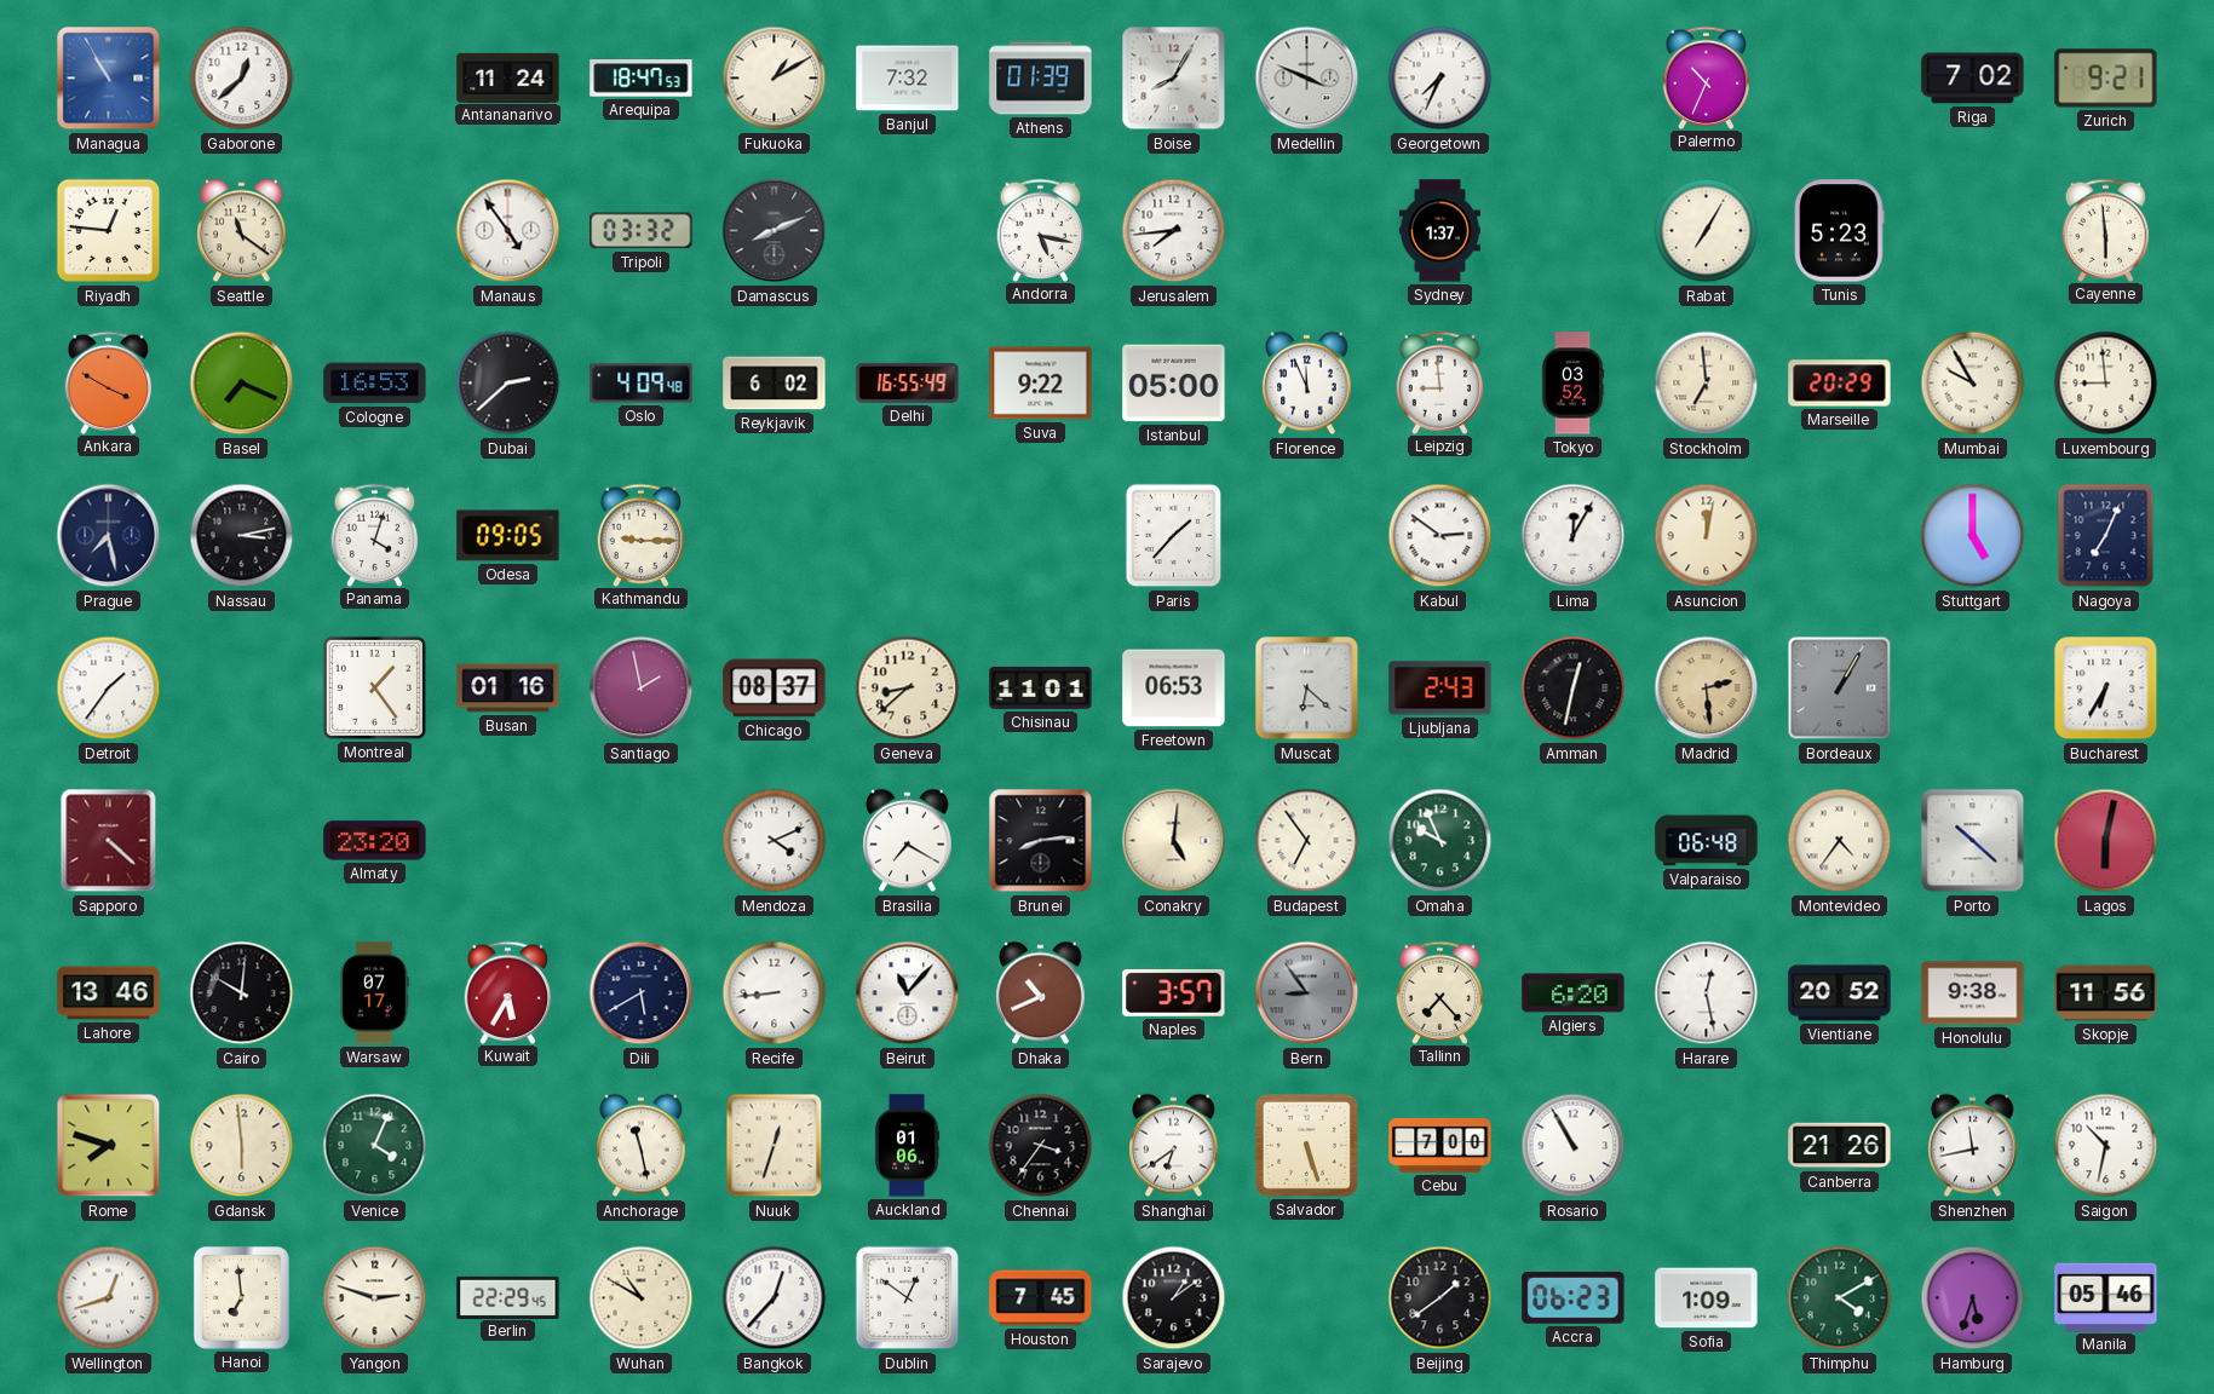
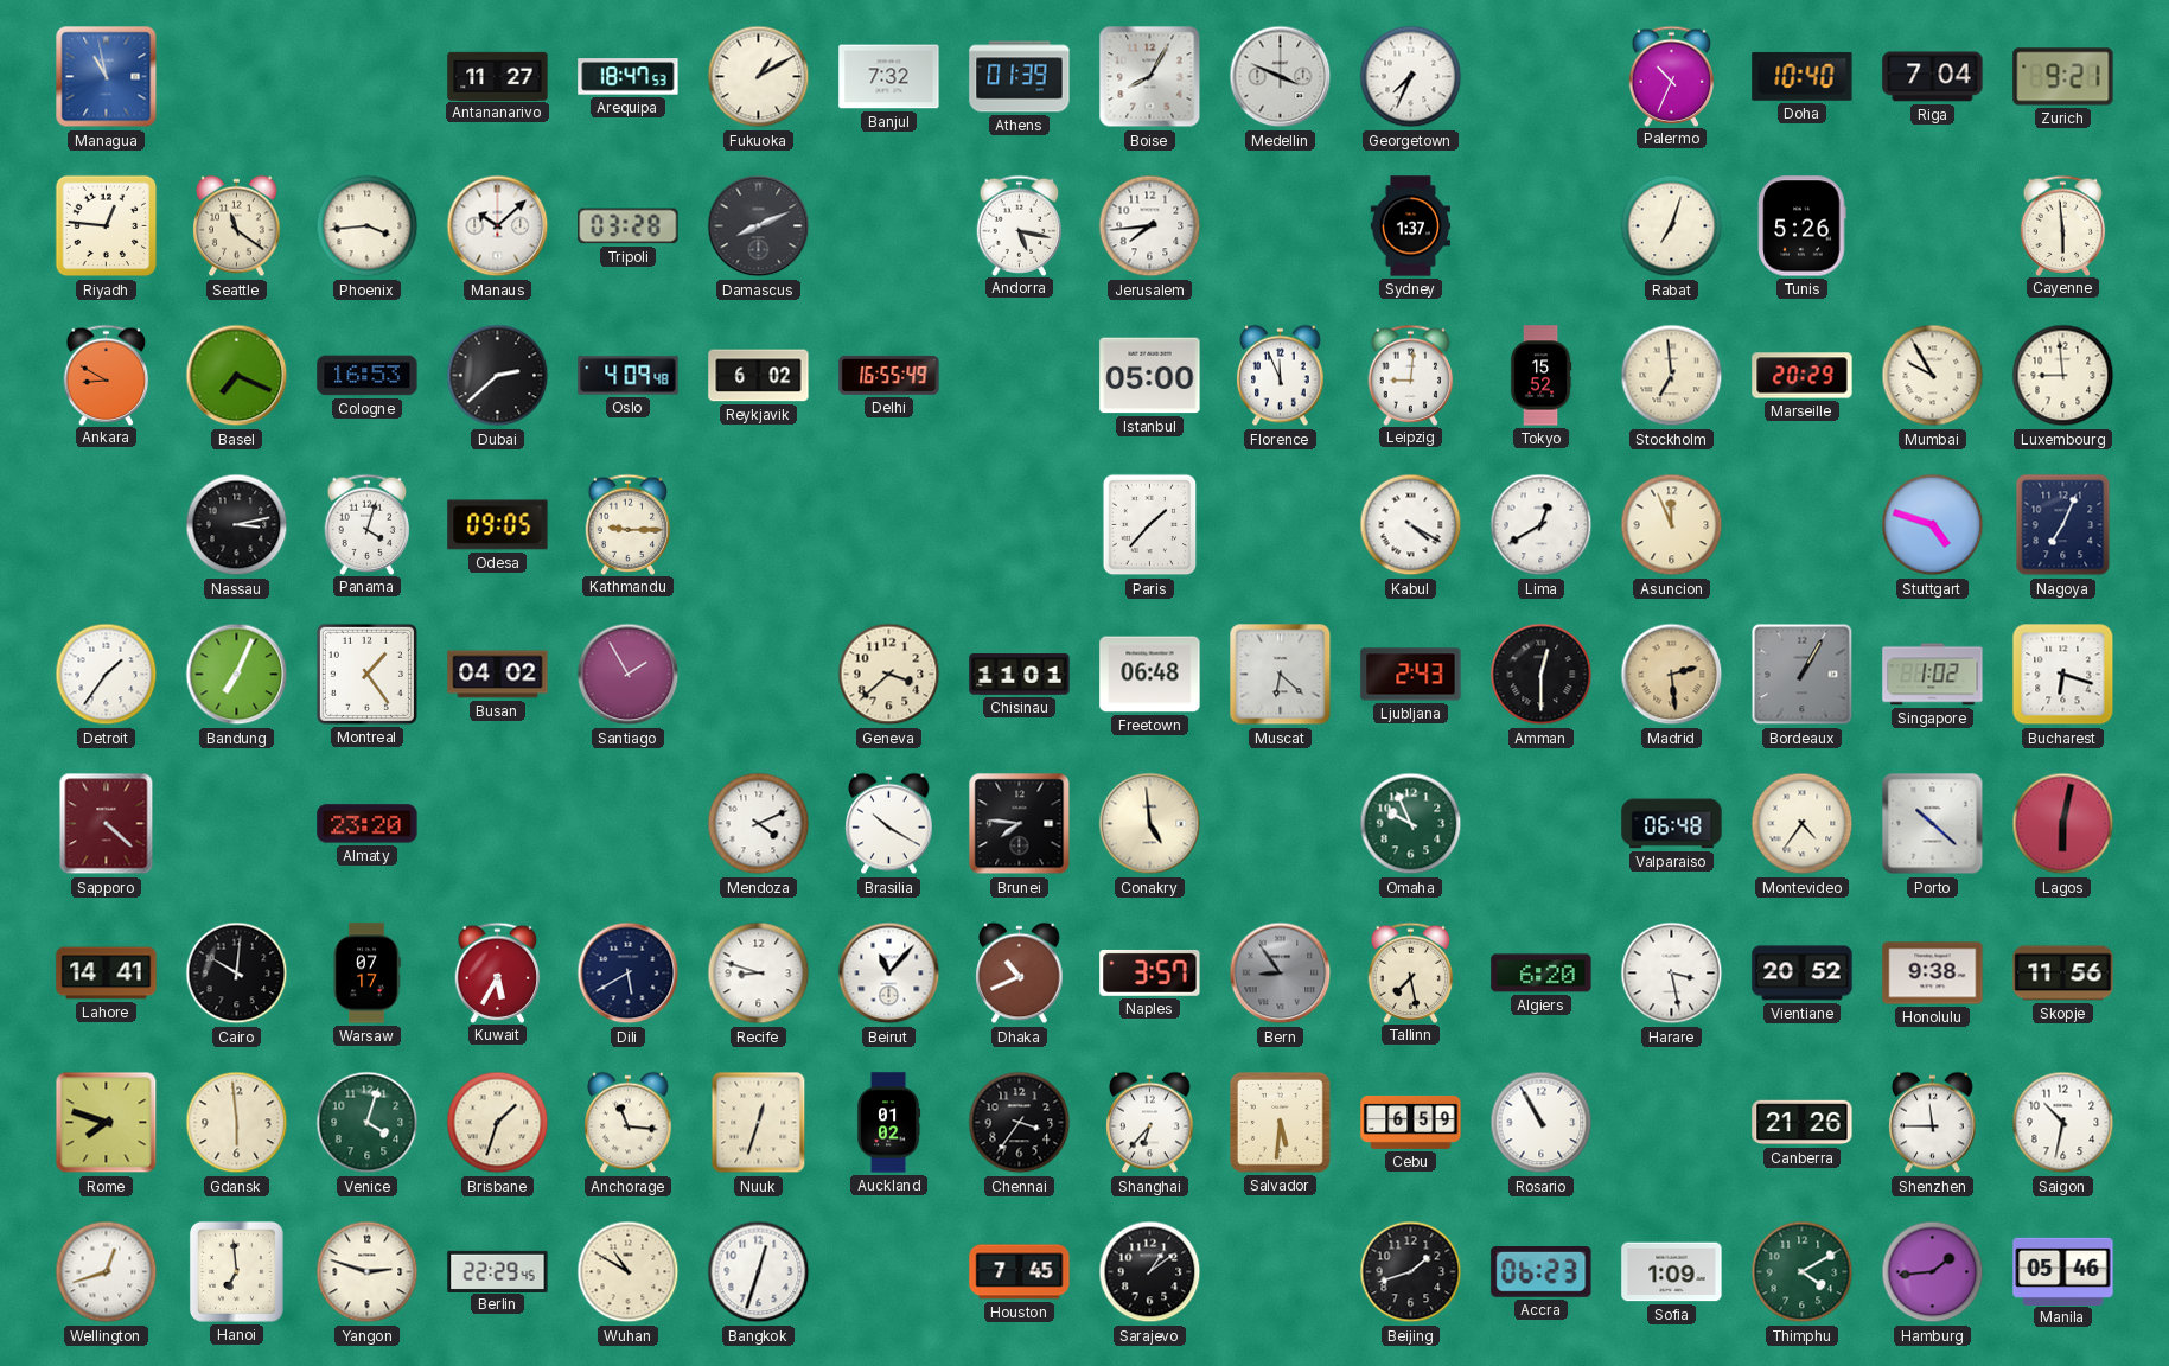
Managua: 10:55 -> 10:58
Gaborone: 12:38 -> none
Antananarivo: 11:24 -> 11:27
Doha: none -> 10:40
Riga: 7:02 -> 7:04
Phoenix: none -> 3:44
Manaus: 4:54 -> 10:08
Tripoli: 03:32 -> 03:28
Rabat: 7:05 -> 7:03
Tunis: 5:23 -> 5:26
Ankara: 3:50 -> 8:50
Suva: 9:22 -> none
Leipzig: 8:59 -> 9:01
Tokyo: 03:52 -> 15:52
Prague: 7:28 -> none
Kabul: 2:51 -> 4:20
Lima: 12:05 -> 12:40
Asuncion: 12:02 -> 11:56
Stuttgart: 5:00 -> 4:48
Bandung: none -> 7:04
Busan: 01:16 -> 04:02
Santiago: 1:58 -> 1:55
Chicago: 08:37 -> none
Geneva: 8:38 -> 3:38
Freetown: 06:53 -> 06:48
Amman: 12:32 -> 12:30
Singapore: none -> 1:02
Bucharest: 6:35 -> 6:18
Brasilia: 7:20 -> 10:20
Brunei: 8:14 -> 7:46
Conakry: 5:01 -> 4:59
Budapest: 6:54 -> none
Lahore: 13:46 -> 14:41
Recife: 8:44 -> 8:48
Tallinn: 7:23 -> 7:28
Harare: 12:28 -> 3:28
Venice: 4:04 -> 4:03
Brisbane: none -> 1:33
Anchorage: 11:28 -> 11:16
Auckland: 01:06 -> 01:02
Shanghai: 6:39 -> 6:37
Salvador: 5:27 -> 5:31
Cebu: 7:00 -> 6:59
Shenzhen: 11:43 -> 11:45
Bangkok: 12:37 -> 12:33
Dublin: 12:51 -> none
Beijing: 1:39 -> 1:42
Hamburg: 5:33 -> 1:44
